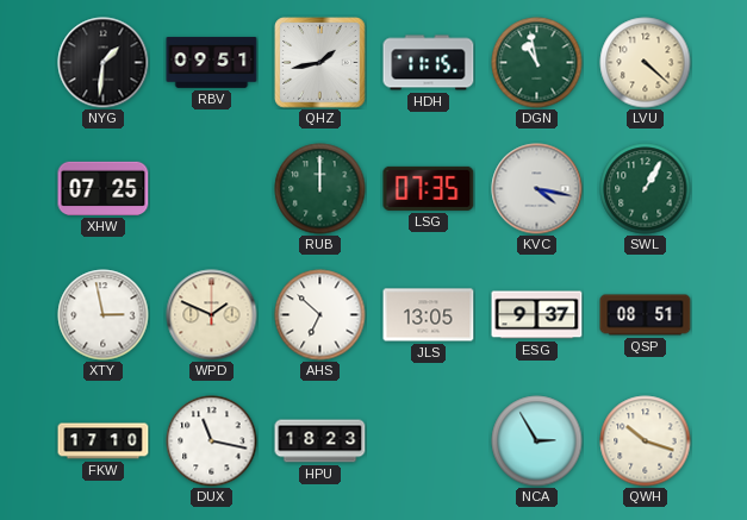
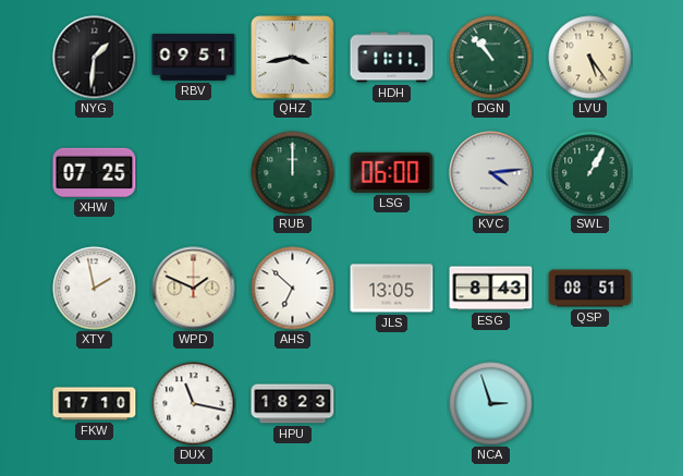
QHZ: 1:43 -> 3:43
HDH: 11:15 -> 11:11
DGN: 10:58 -> 10:53
LVU: 4:22 -> 5:24
LSG: 07:35 -> 06:00
KVC: 4:17 -> 4:14
XTY: 2:58 -> 1:58
ESG: 9:37 -> 8:43
NCA: 2:55 -> 2:57
QWH: 10:18 -> none
